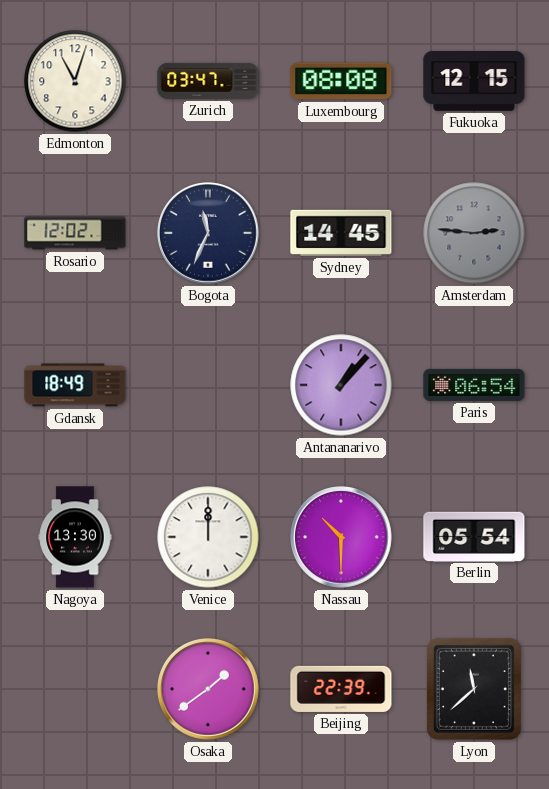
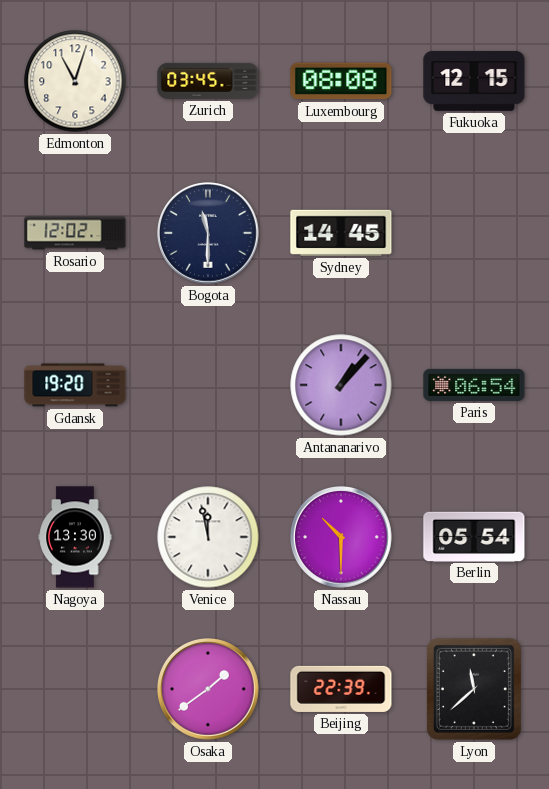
Zurich: 03:47 -> 03:45
Bogota: 11:34 -> 11:30
Amsterdam: 2:46 -> none
Gdansk: 18:49 -> 19:20
Venice: 12:00 -> 11:58
